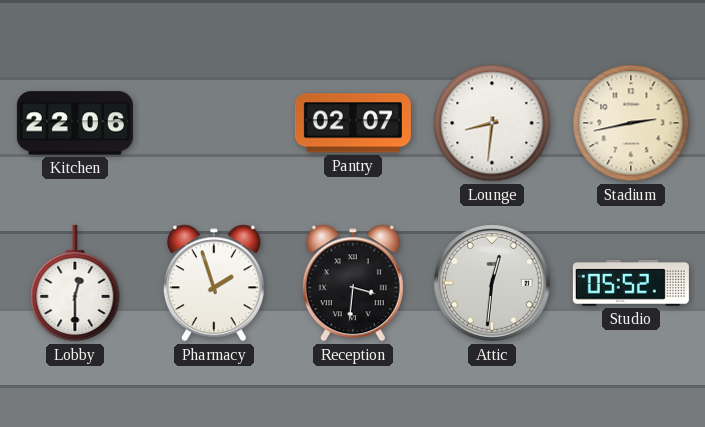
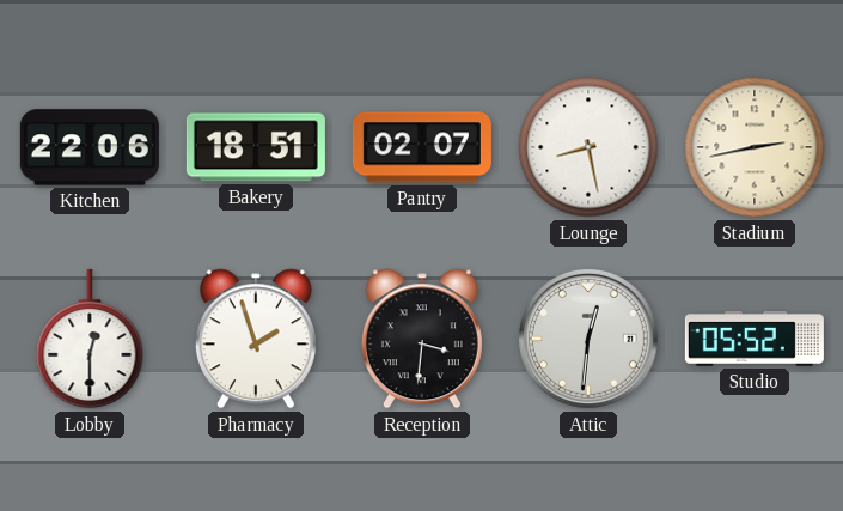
Bakery: none -> 18:51
Lounge: 8:31 -> 8:28
